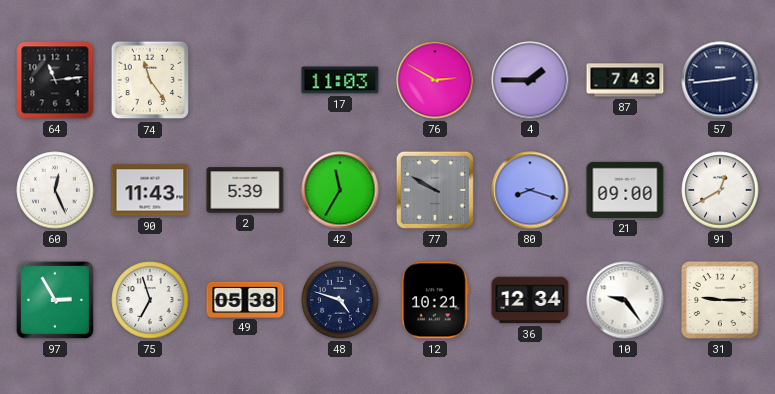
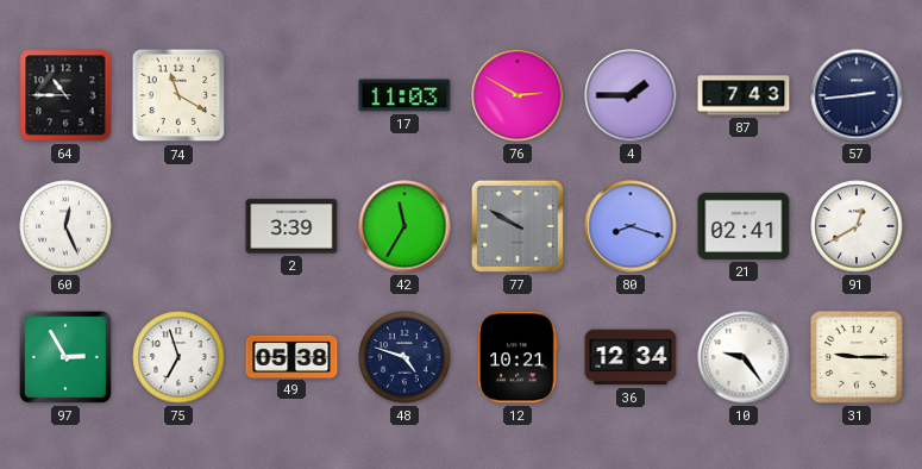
64: 11:14 -> 10:45
74: 11:24 -> 11:20
90: 11:43 -> none
2: 5:39 -> 3:39
21: 09:00 -> 02:41
